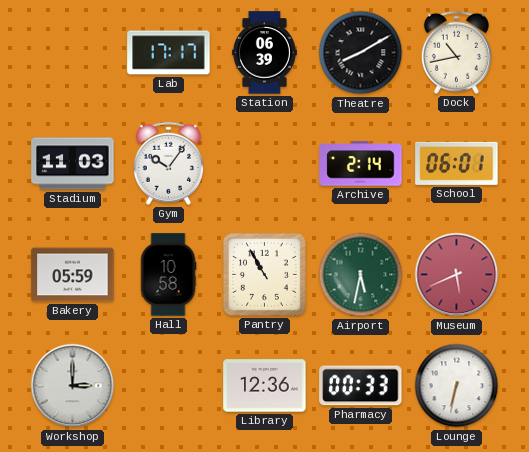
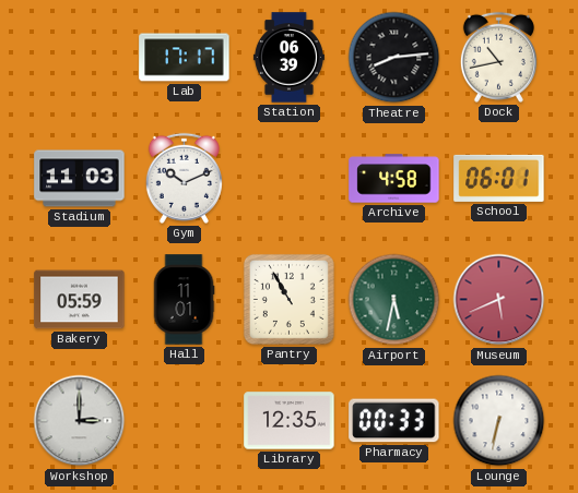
Theatre: 8:10 -> 8:14
Gym: 10:06 -> 10:11
Archive: 2:14 -> 4:58
Hall: 10:58 -> 11:01
Library: 12:36 -> 12:35
